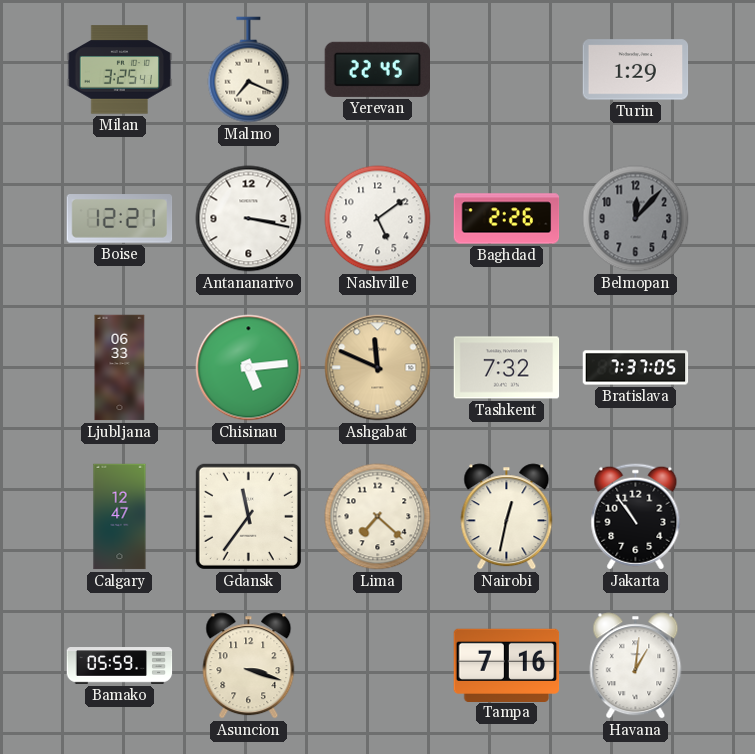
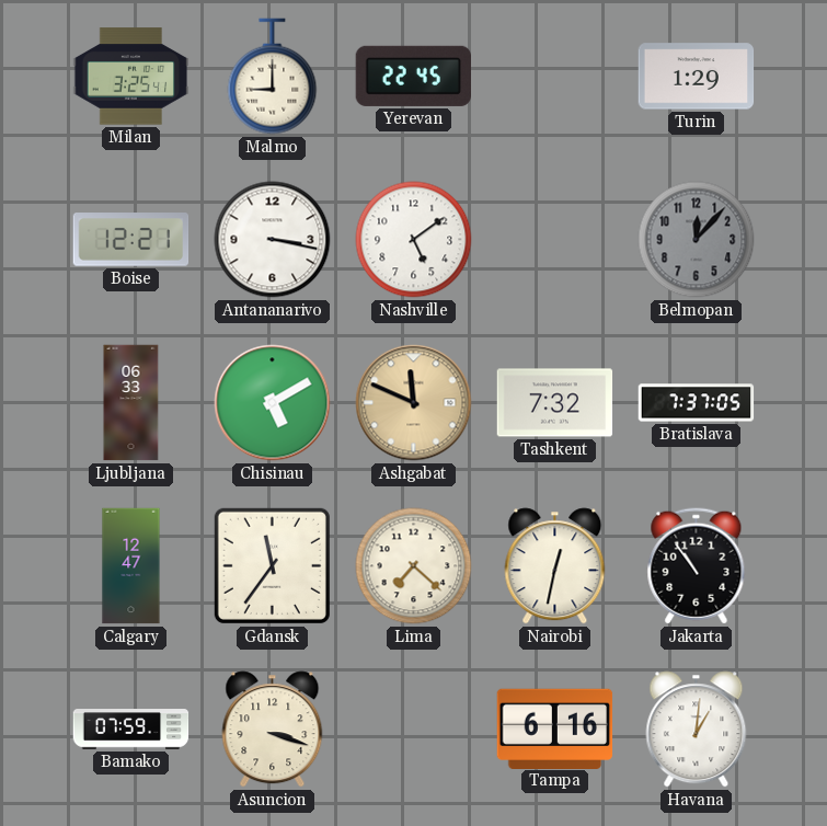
Malmo: 7:19 -> 9:00
Baghdad: 2:26 -> none
Chisinau: 5:14 -> 5:10
Bamako: 05:59 -> 07:59
Tampa: 7:16 -> 6:16
